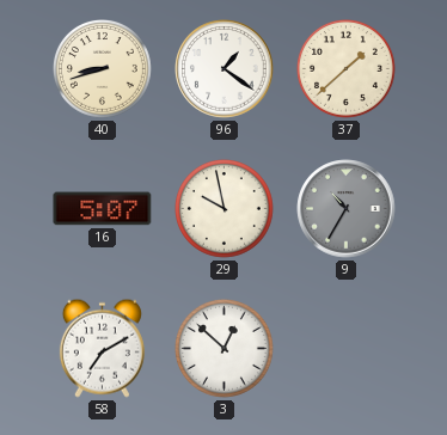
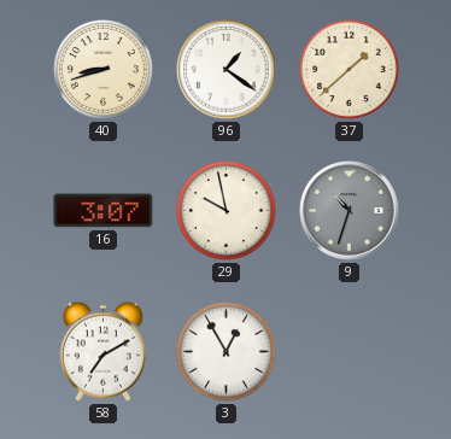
16: 5:07 -> 3:07
9: 10:35 -> 10:33
3: 12:52 -> 12:55
